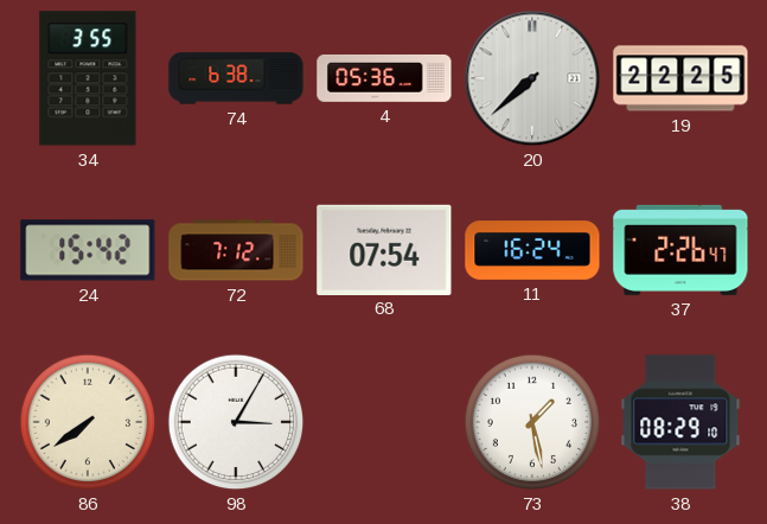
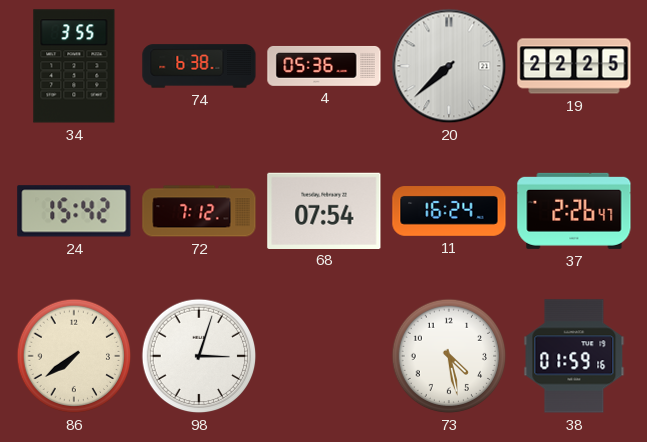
98: 3:05 -> 3:03
73: 1:28 -> 4:28
38: 08:29 -> 01:59
